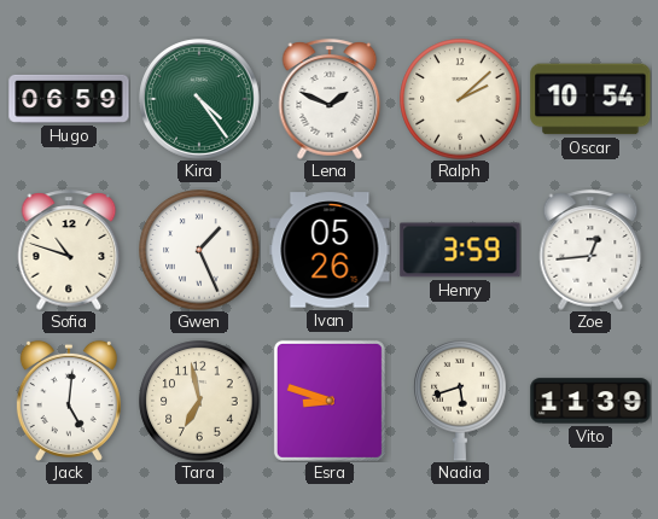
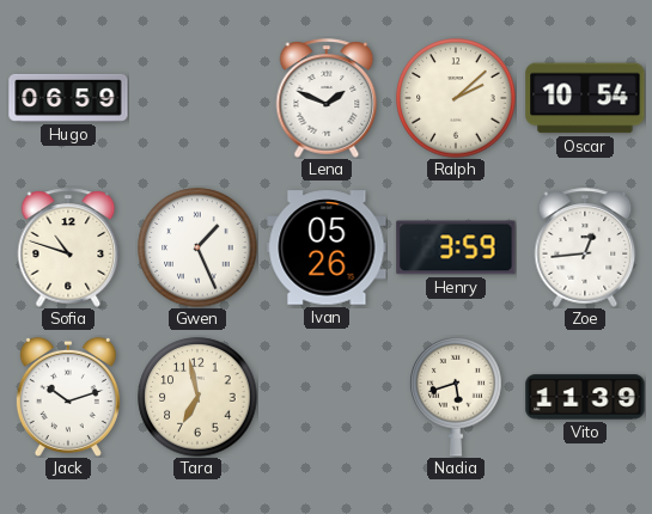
Kira: 4:24 -> none
Jack: 5:01 -> 10:12
Esra: 8:48 -> none
